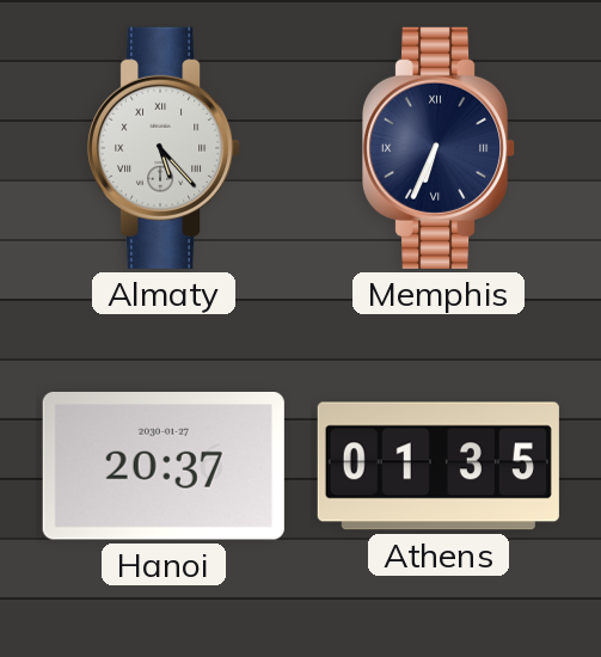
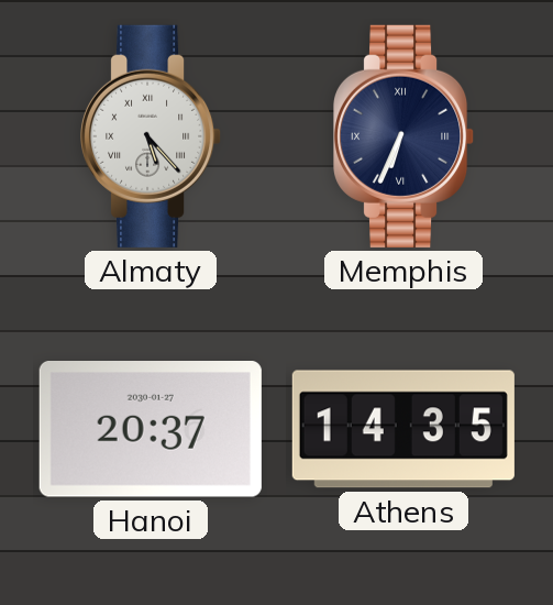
Athens: 01:35 -> 14:35
